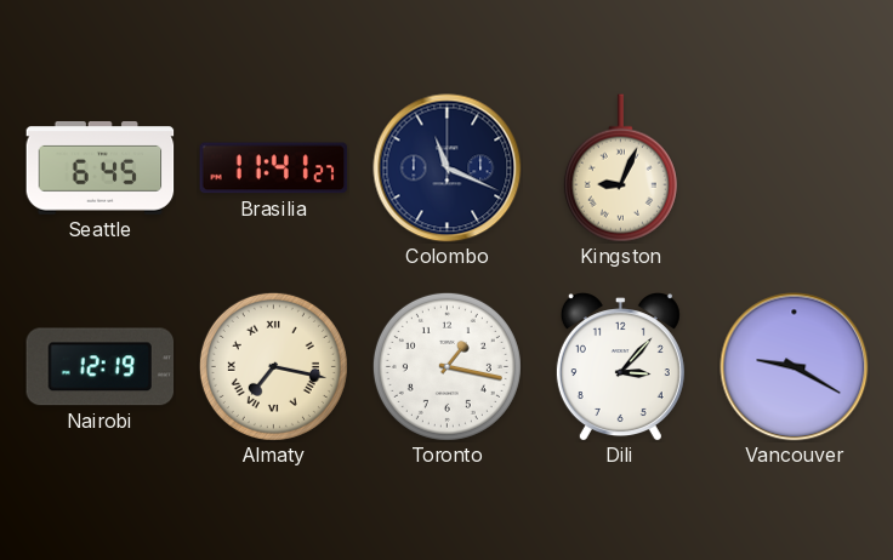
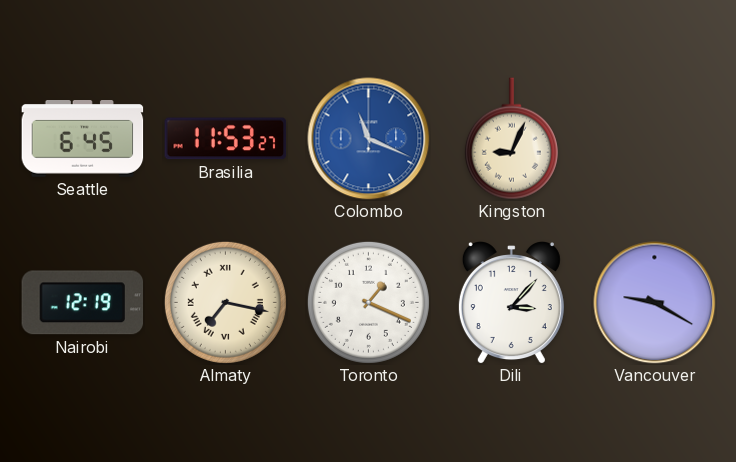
Brasilia: 11:41 -> 11:53
Colombo dial: navy -> blue
Toronto: 1:17 -> 1:19
